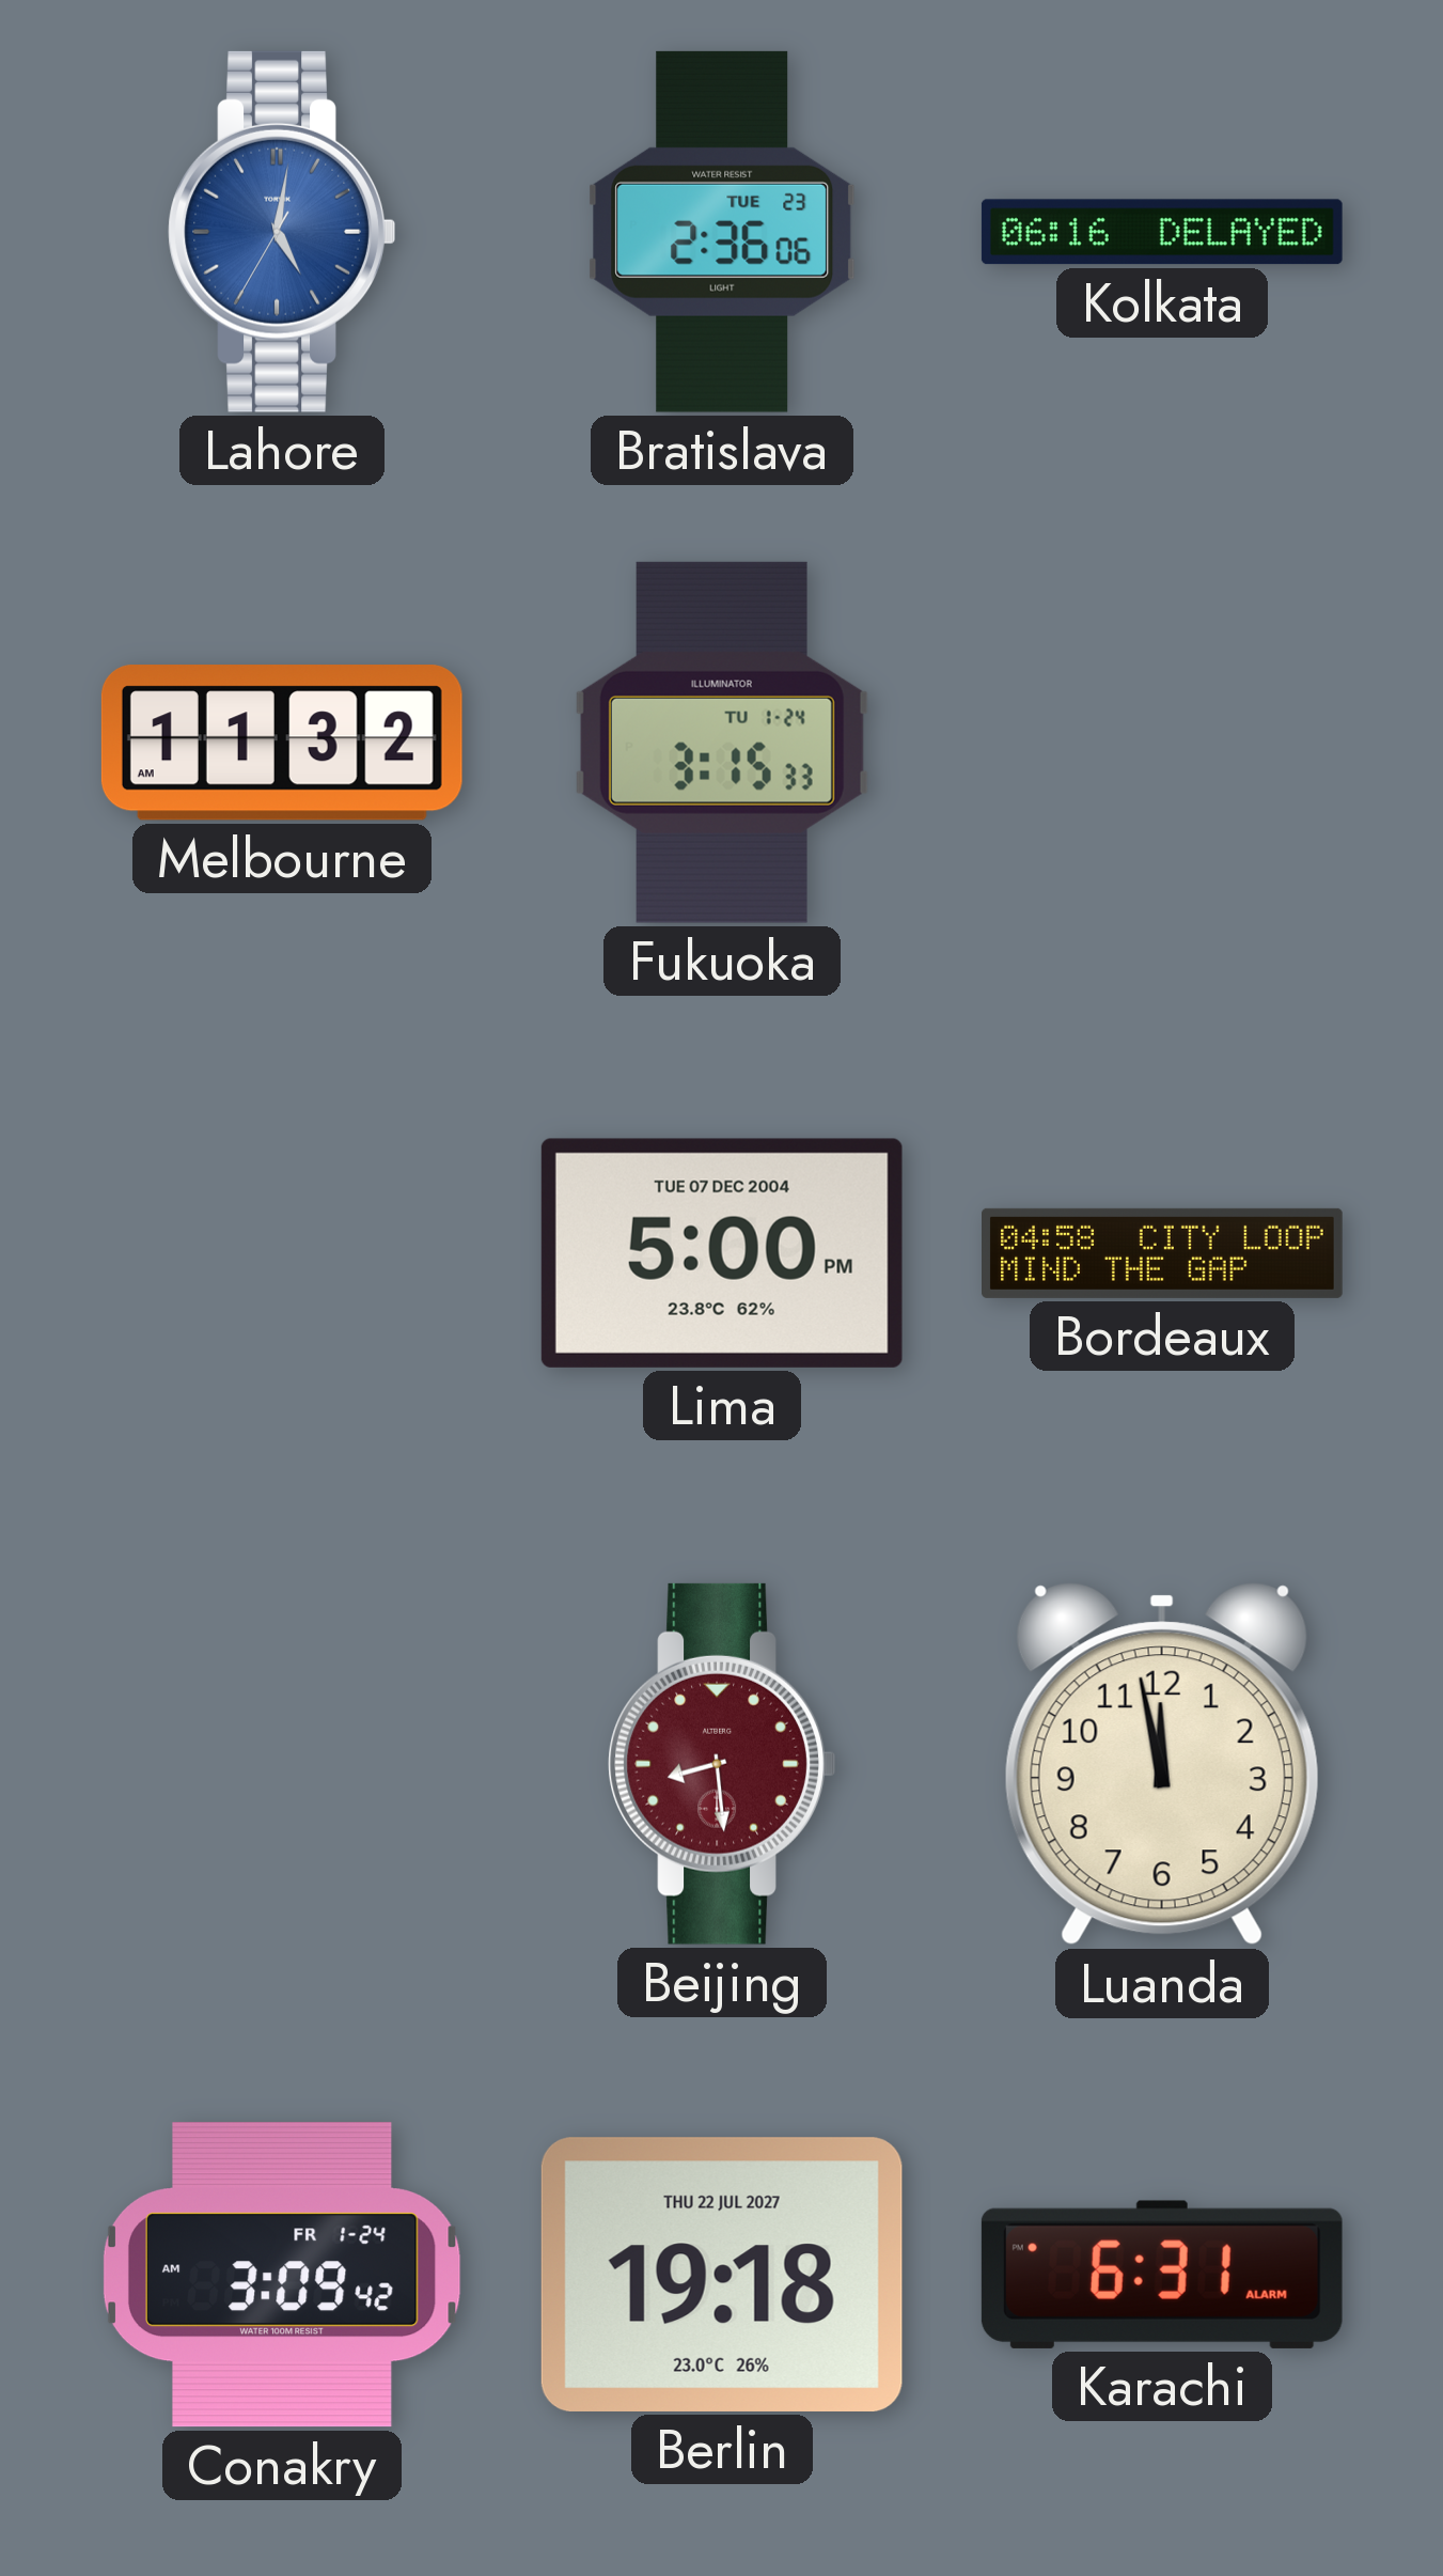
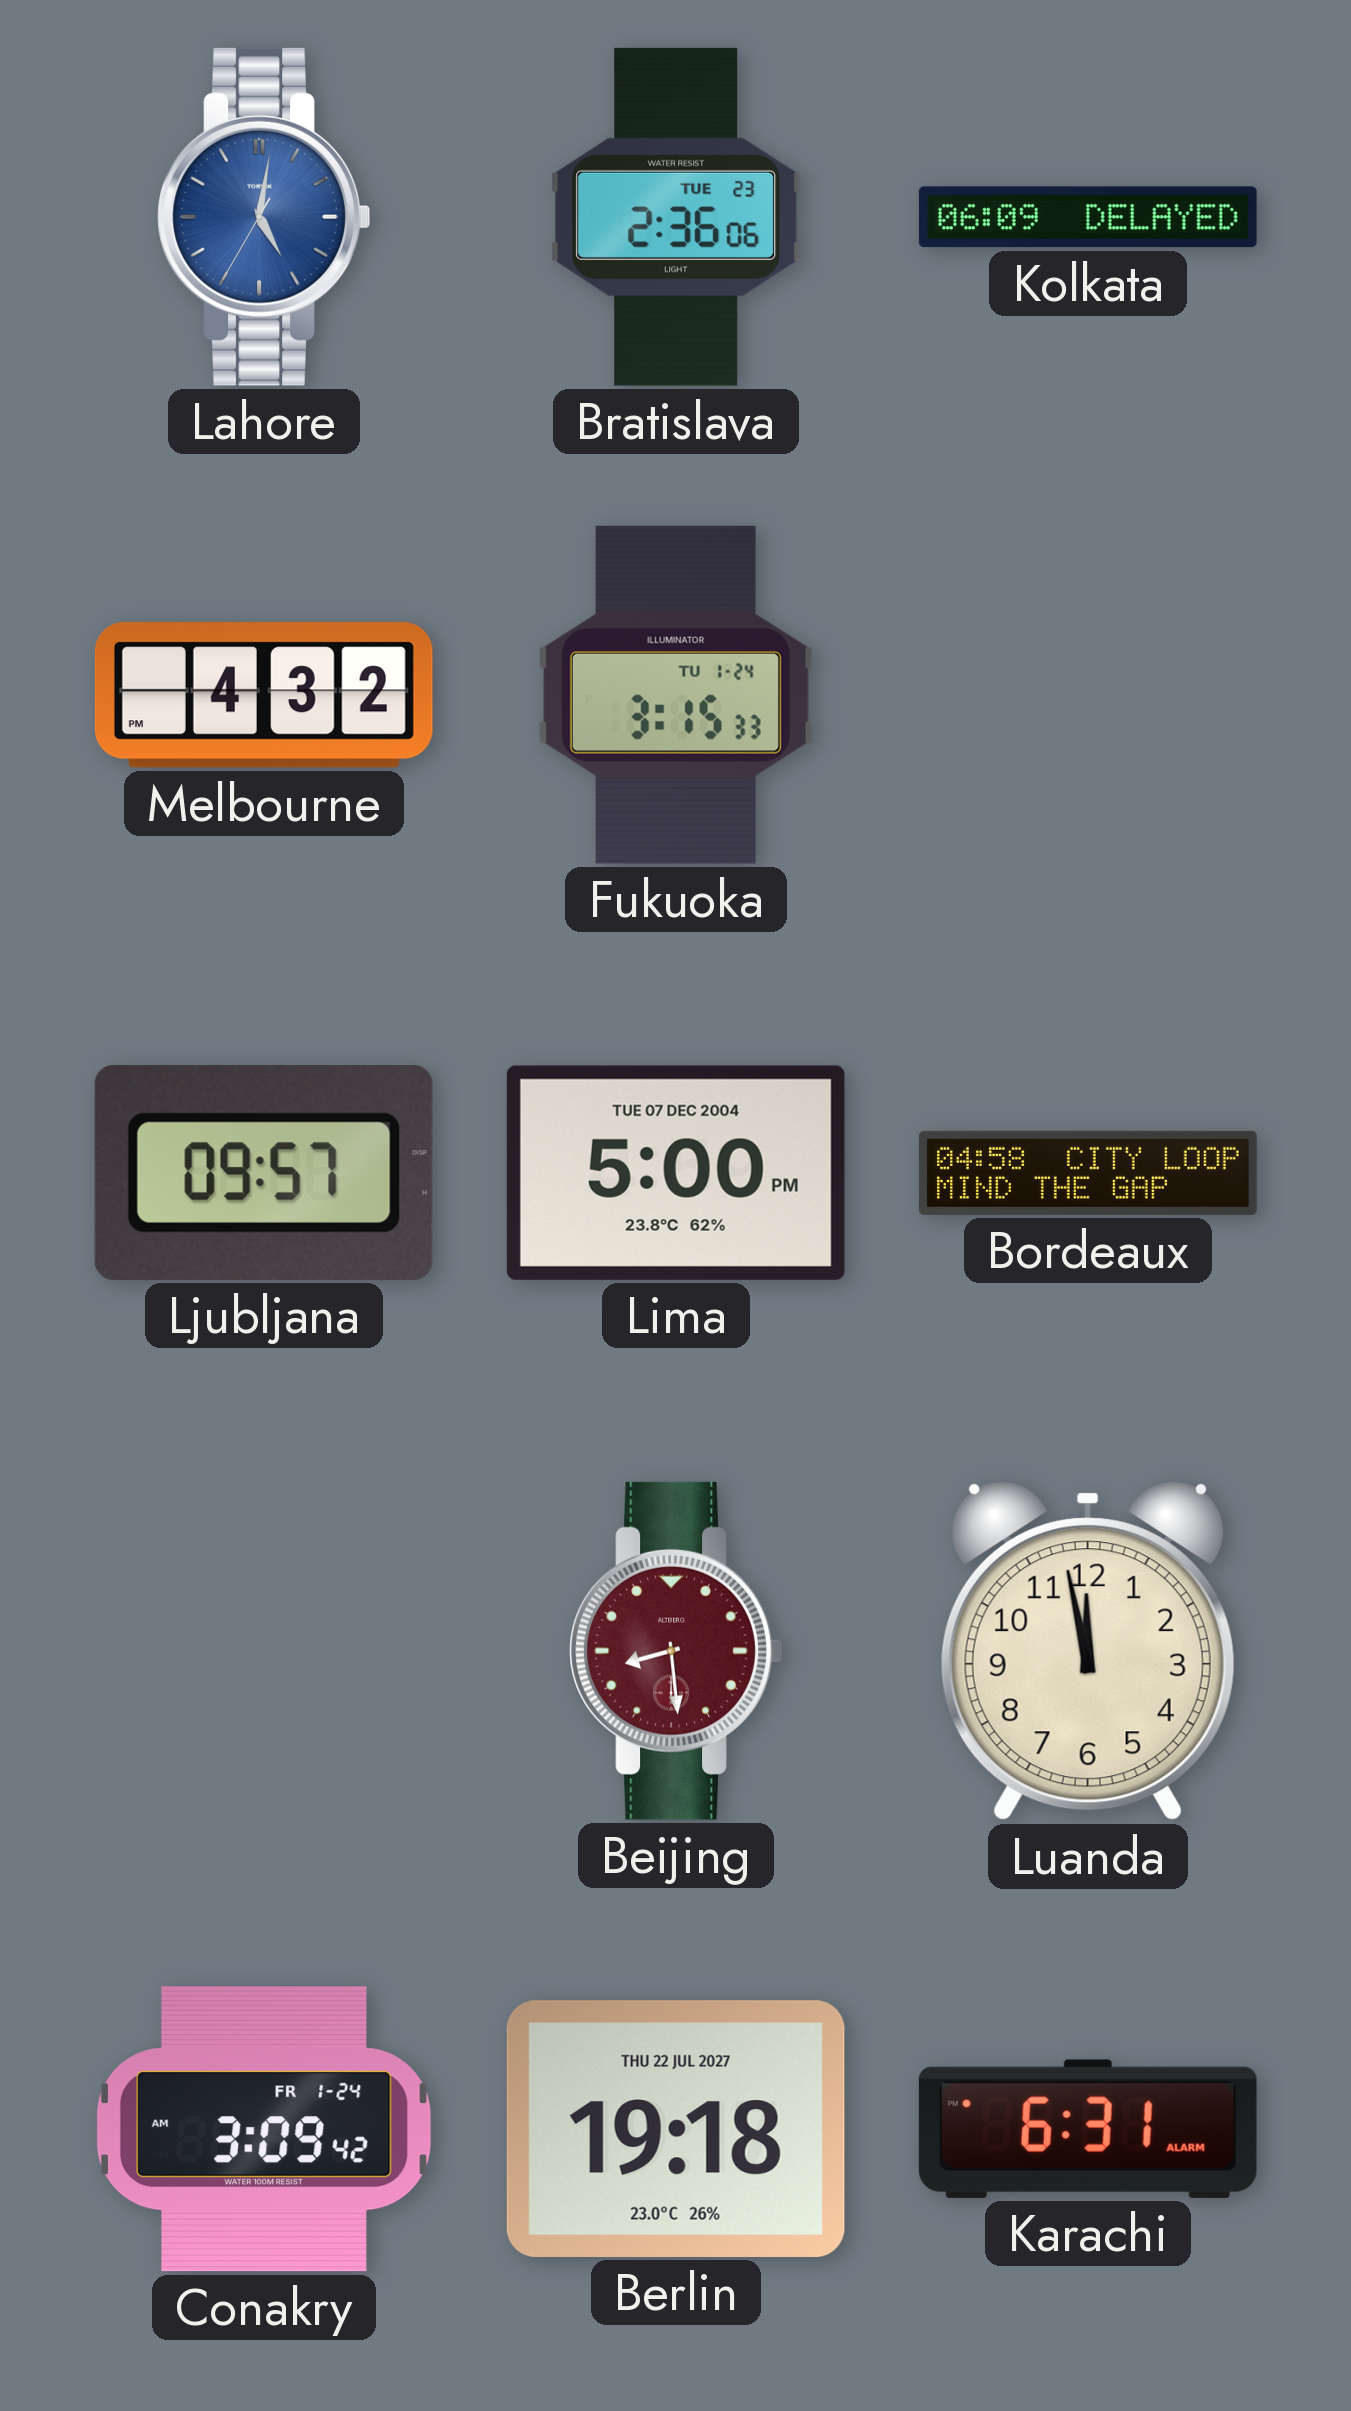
Kolkata: 06:16 -> 06:09
Melbourne: 11:32 -> 4:32
Ljubljana: none -> 09:57
